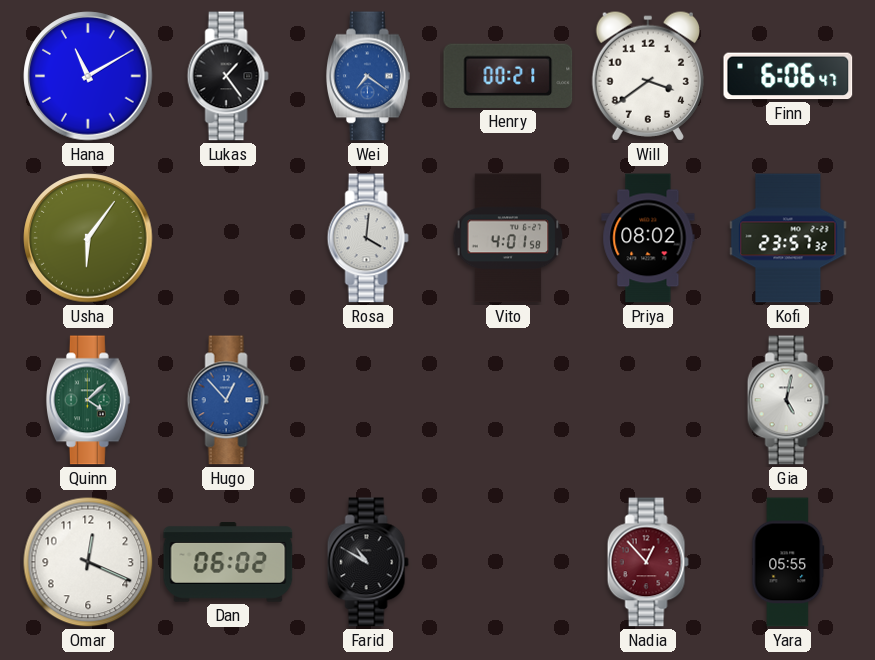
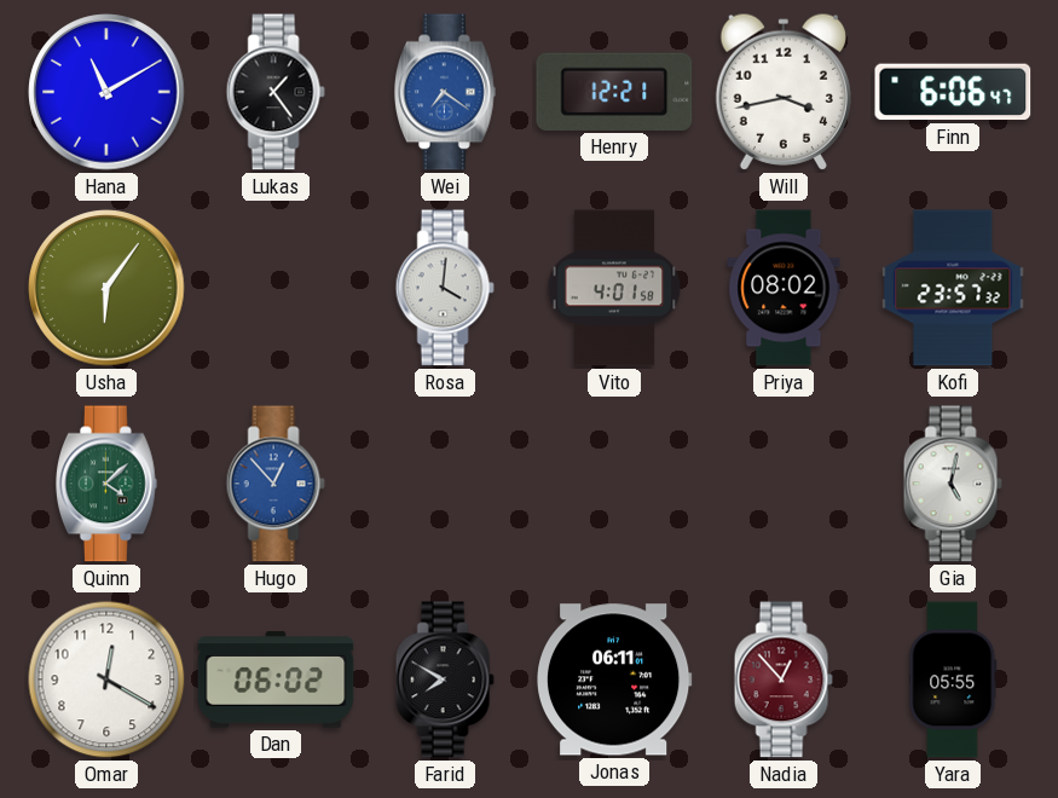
Henry: 00:21 -> 12:21
Will: 3:39 -> 3:43
Omar: 12:19 -> 12:20
Farid: 10:50 -> 7:50
Jonas: none -> 06:11
